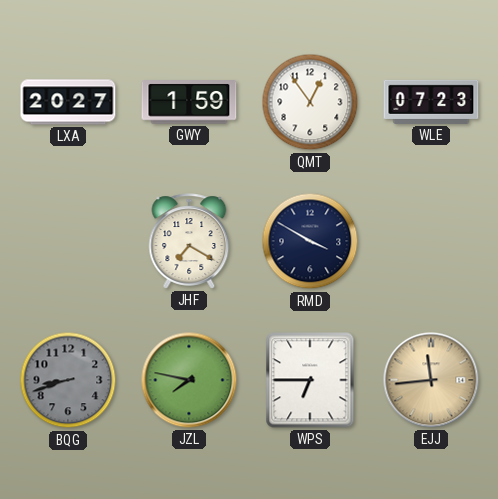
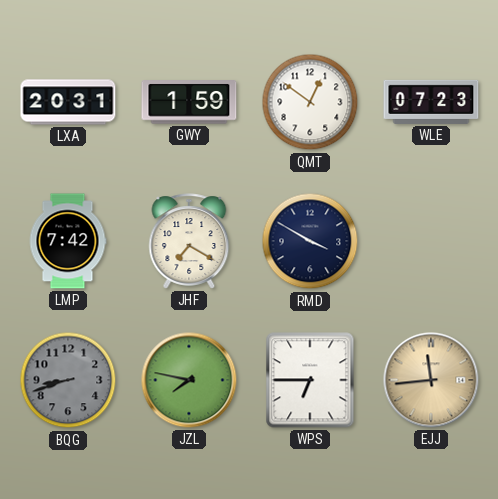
LXA: 20:27 -> 20:31
QMT: 12:54 -> 12:51
LMP: none -> 7:42
